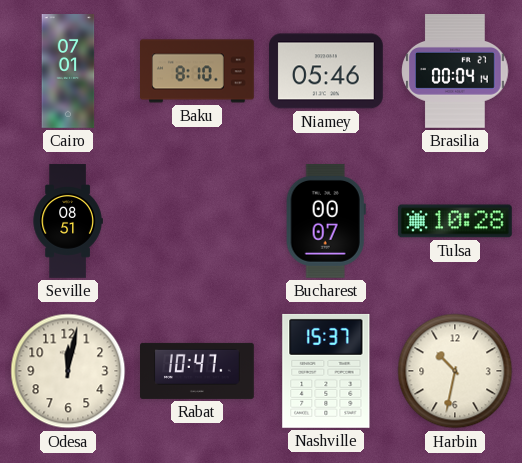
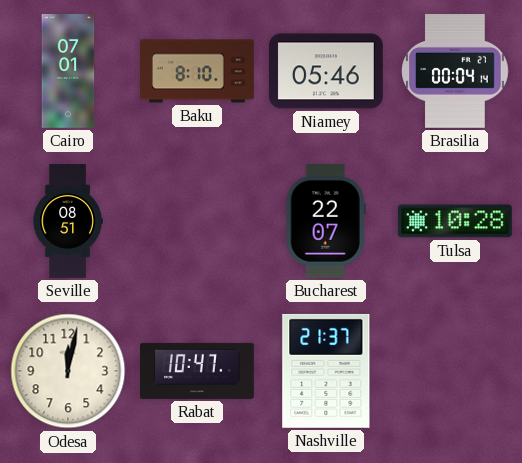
Bucharest: 00:07 -> 22:07
Nashville: 15:37 -> 21:37
Harbin: 10:32 -> none
